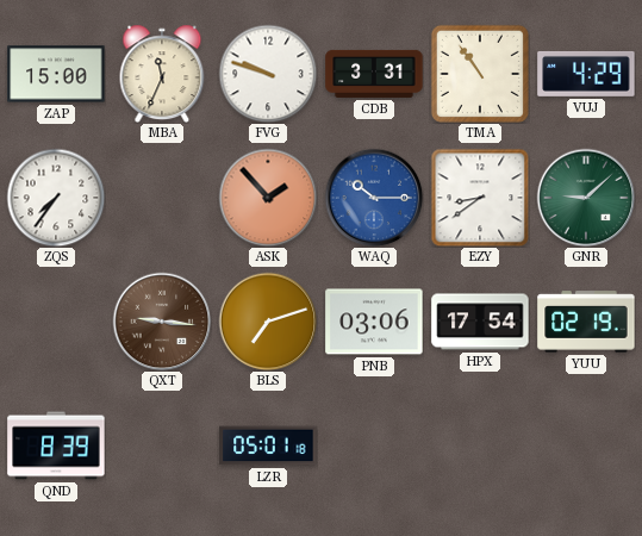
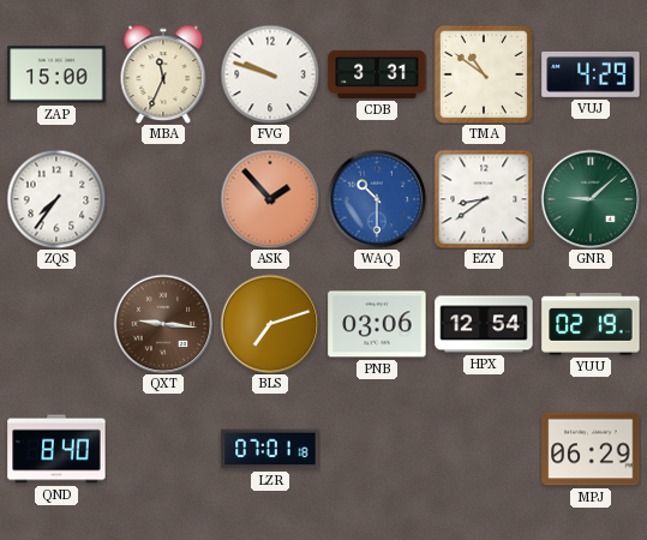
TMA: 10:54 -> 10:51
WAQ: 10:15 -> 10:30
HPX: 17:54 -> 12:54
QND: 8:39 -> 8:40
LZR: 05:01 -> 07:01
MPJ: none -> 06:29
